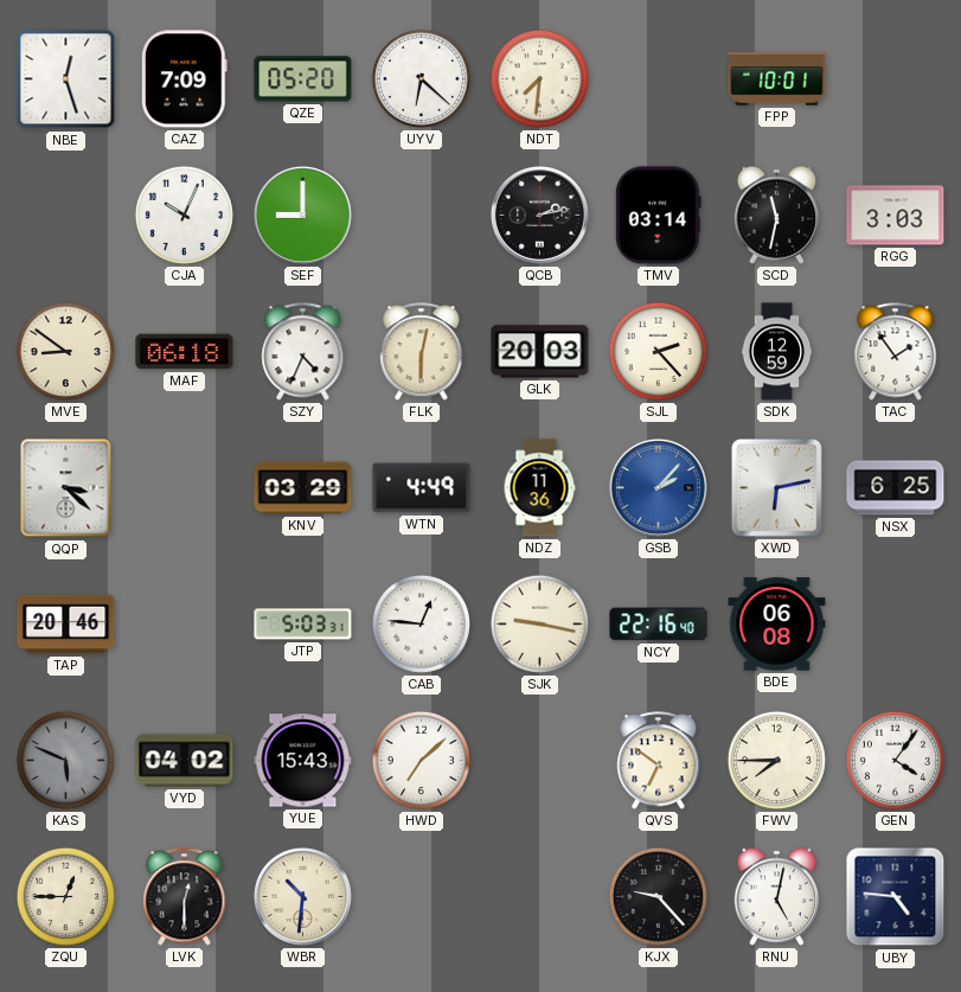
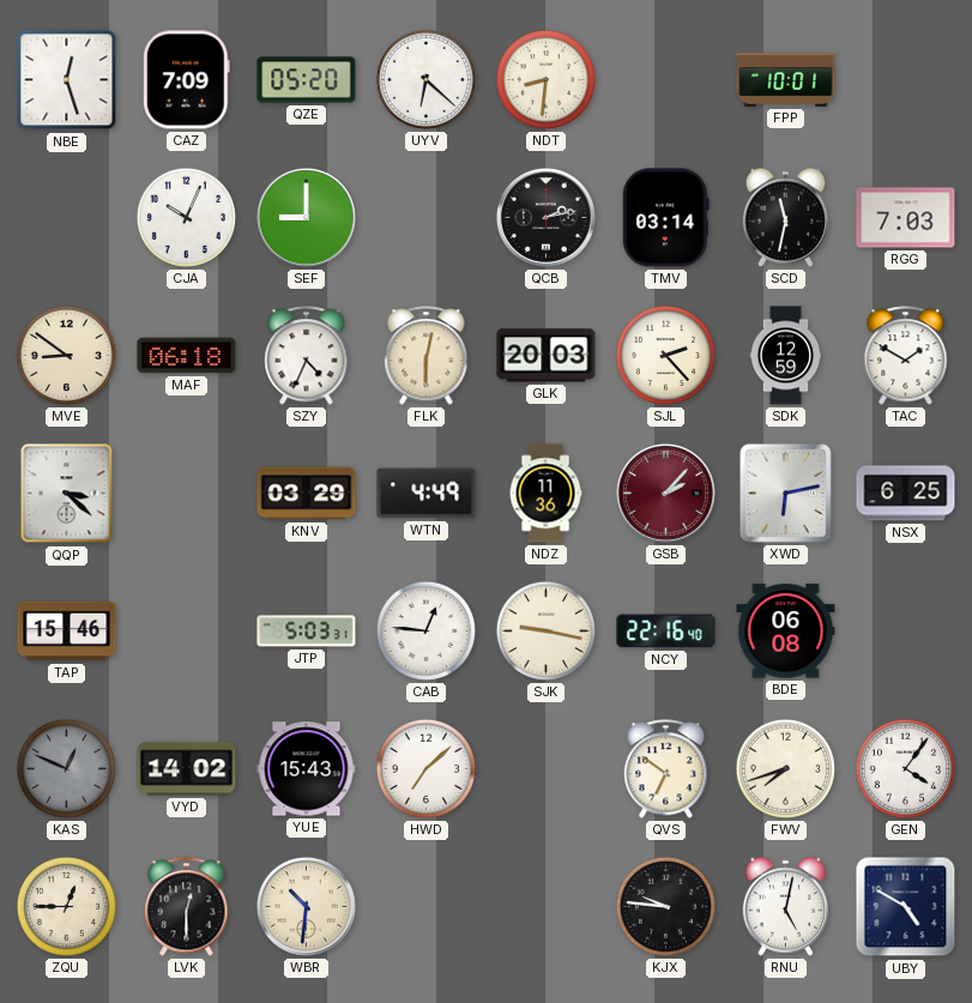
NDT: 7:31 -> 8:31
RGG: 3:03 -> 7:03
TAC: 1:54 -> 1:50
GSB dial: blue -> burgundy
TAP: 20:46 -> 15:46
KAS: 5:49 -> 12:49
VYD: 04:02 -> 14:02
FWV: 7:45 -> 7:42
KJX: 9:23 -> 9:46
UBY: 4:46 -> 4:50
